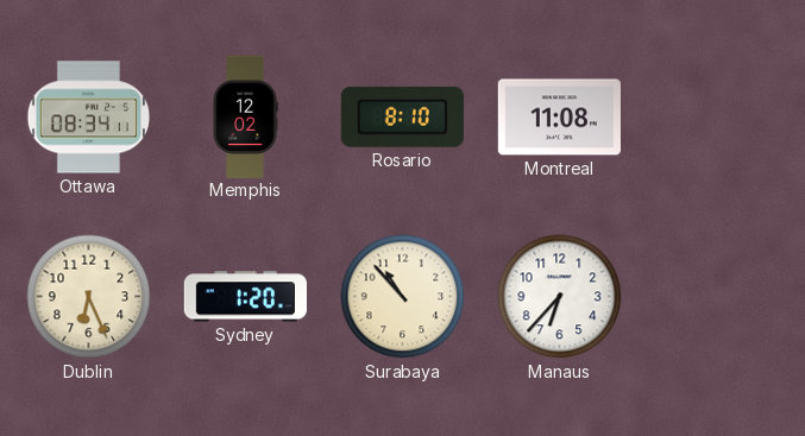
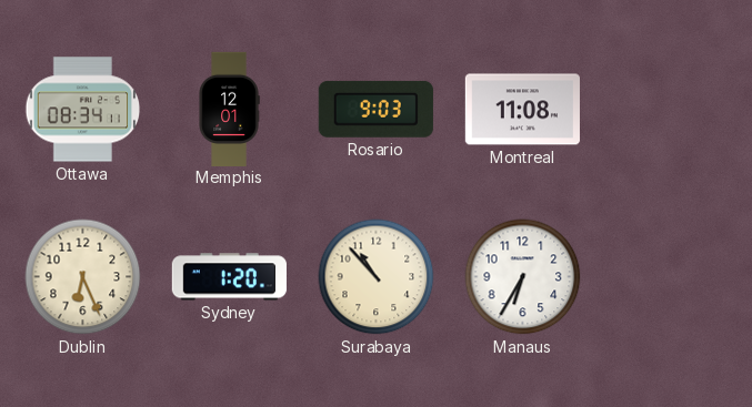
Memphis: 12:02 -> 12:01
Rosario: 8:10 -> 9:03
Manaus: 6:37 -> 6:35
